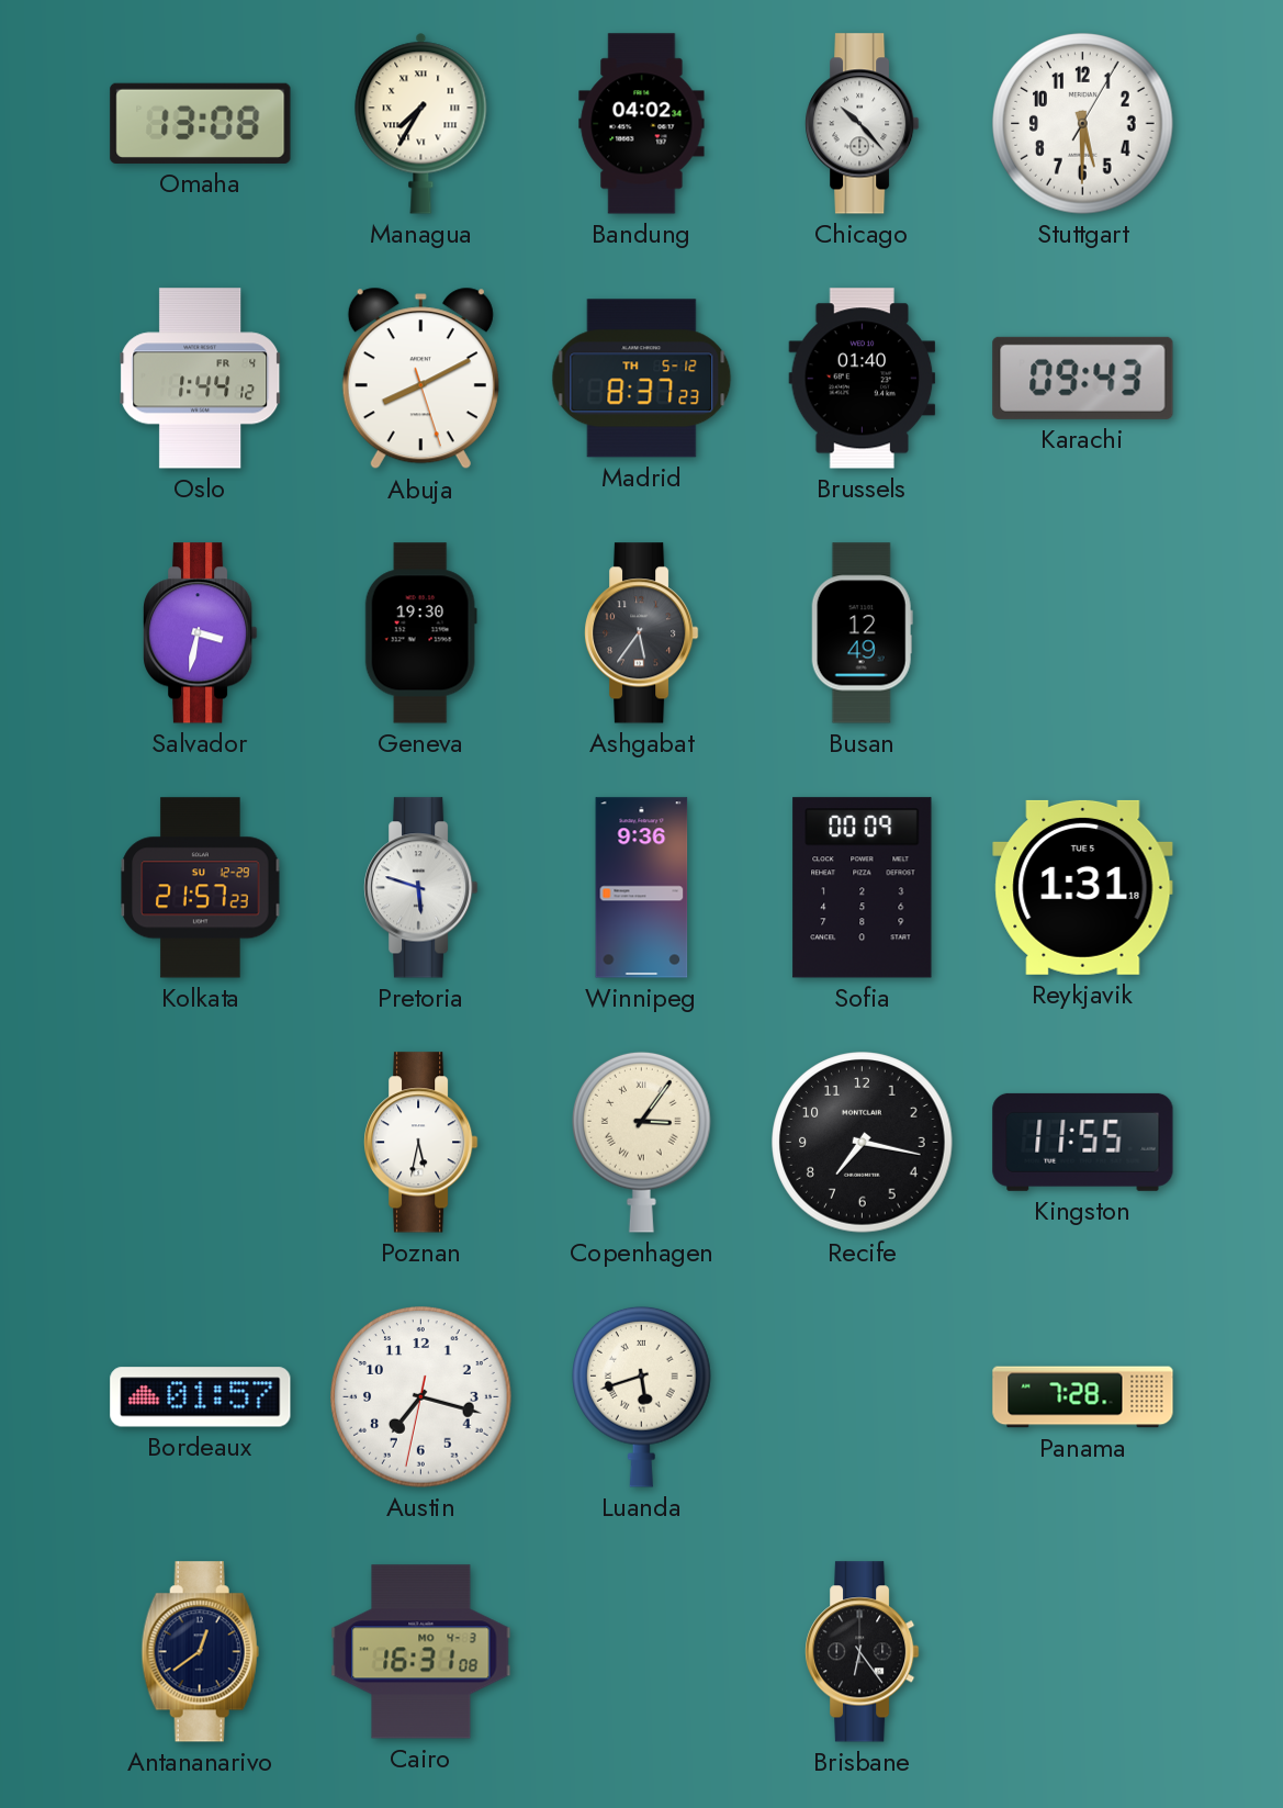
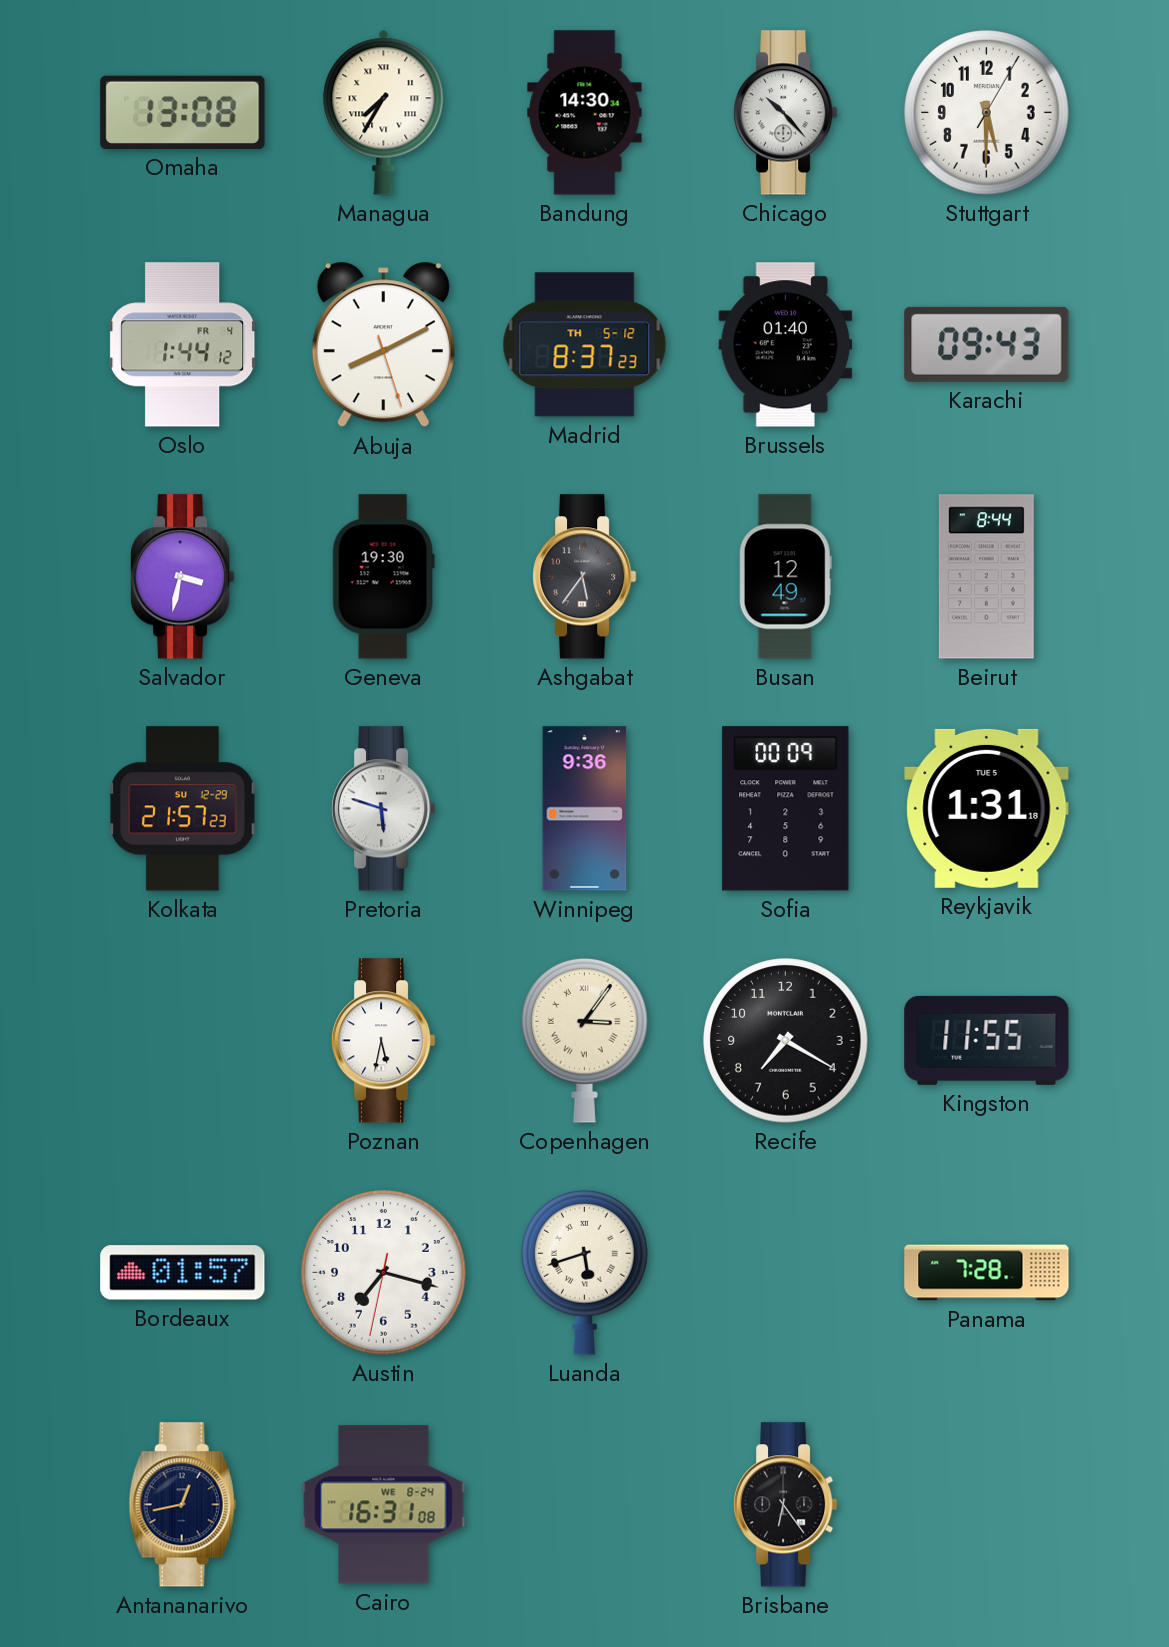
Bandung: 04:02 -> 14:30
Beirut: none -> 8:44
Recife: 7:17 -> 7:20
Antananarivo: 12:39 -> 12:43
Cairo date: MO 4-3 -> WE 8-24
